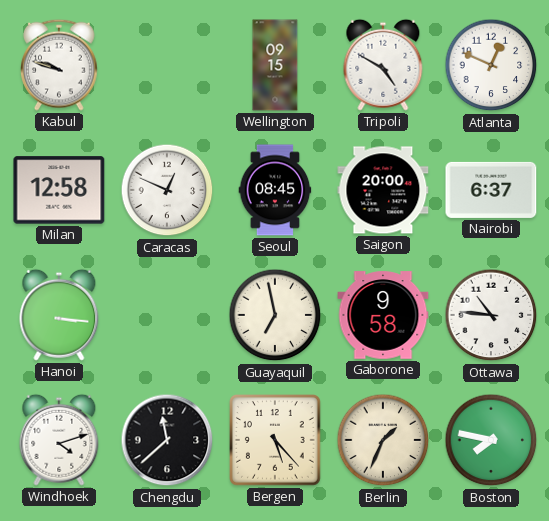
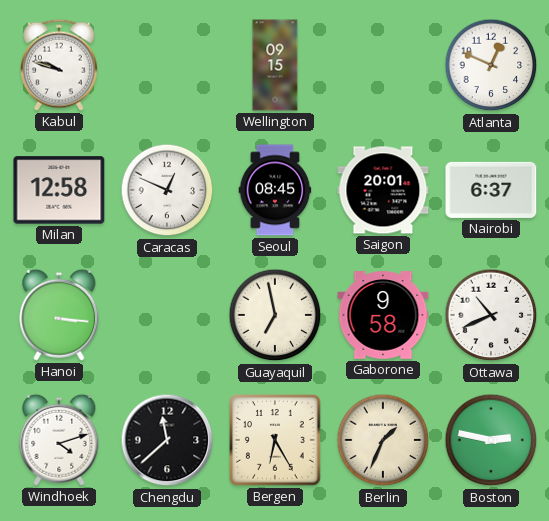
Tripoli: 4:50 -> none
Saigon: 20:00 -> 20:01
Ottawa: 10:46 -> 10:41
Bergen: 5:23 -> 6:25
Boston: 7:47 -> 2:47
